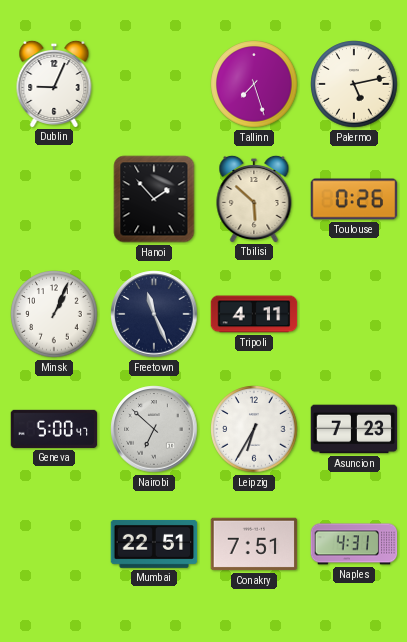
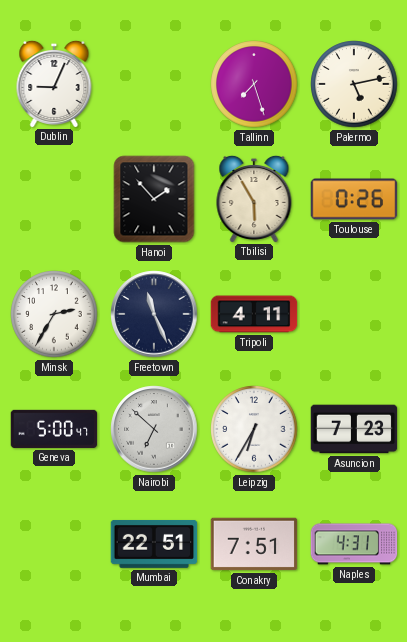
Tbilisi: 5:52 -> 5:55
Minsk: 1:04 -> 2:35
